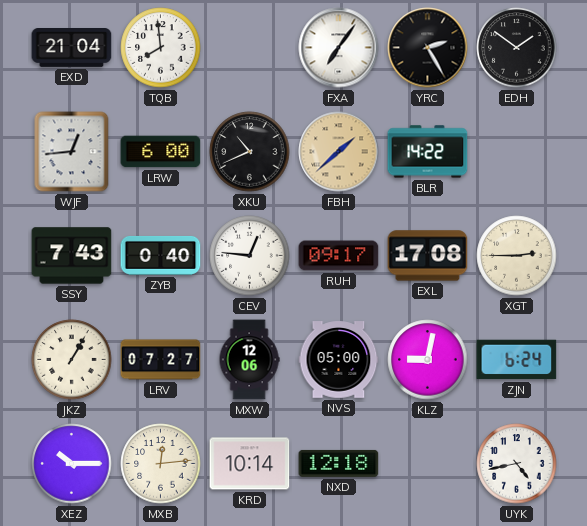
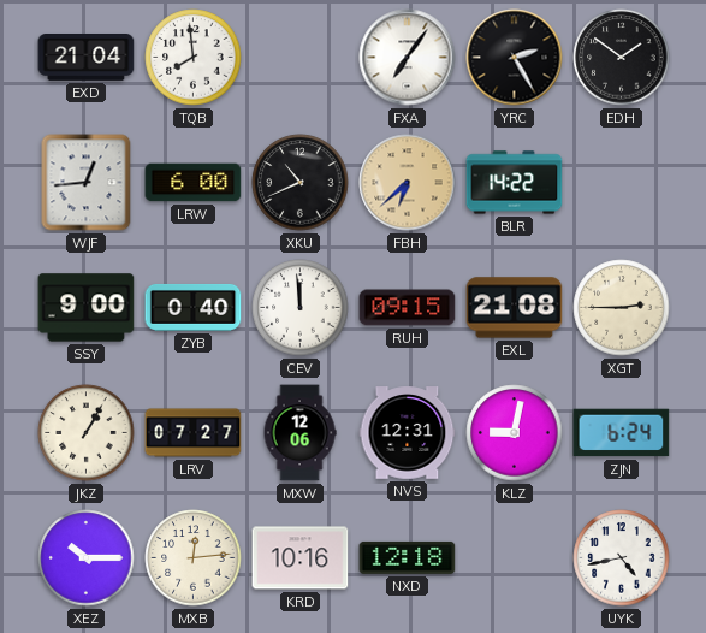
FBH: 1:38 -> 6:38
SSY: 7:43 -> 9:00
CEV: 12:46 -> 11:59
RUH: 09:17 -> 09:15
EXL: 17:08 -> 21:08
NVS: 05:00 -> 12:31
KRD: 10:14 -> 10:16
